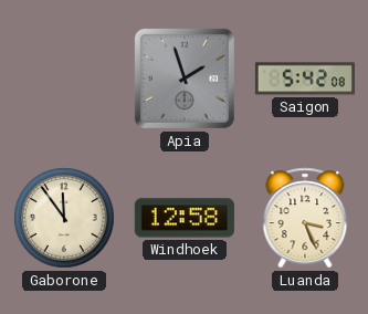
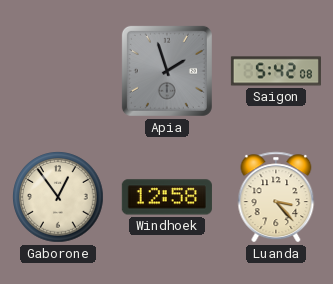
Gaborone: 11:54 -> 12:54
Luanda: 3:26 -> 3:23
